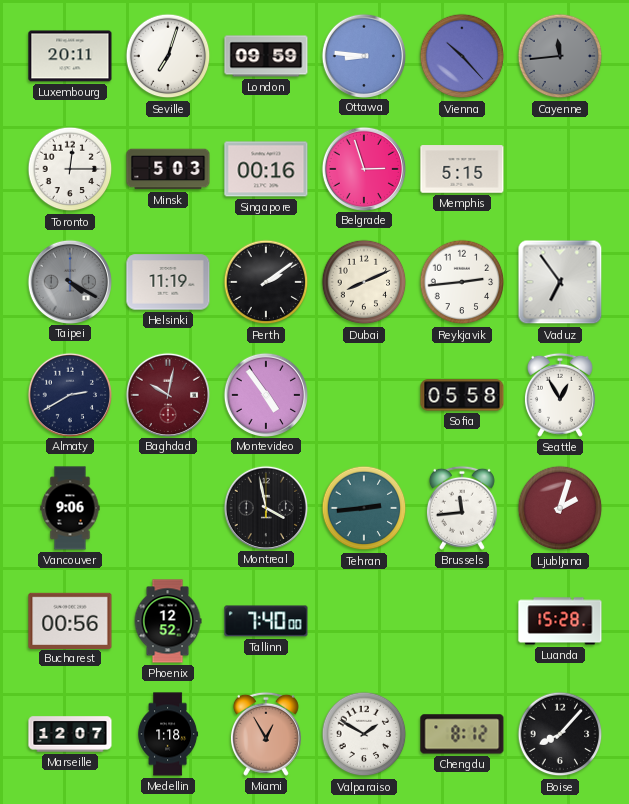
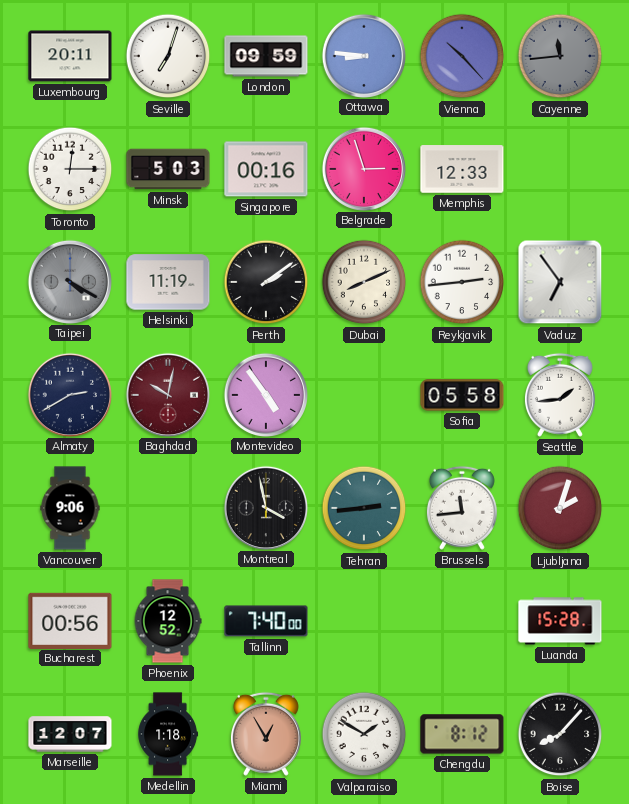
Memphis: 5:15 -> 12:33
Seattle: 12:55 -> 1:44
